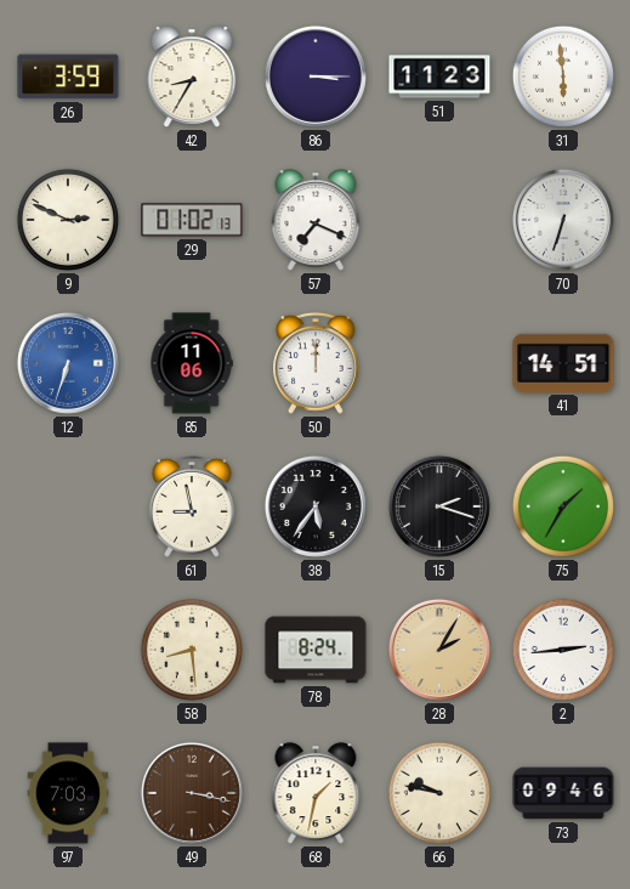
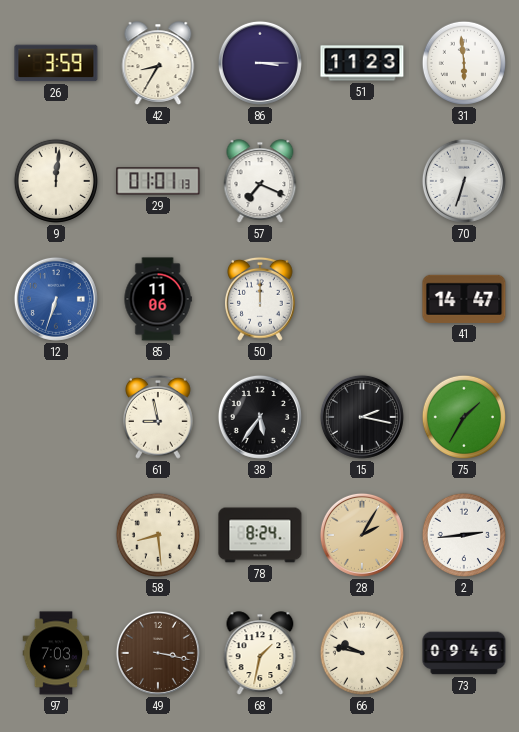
9: 2:49 -> 12:01
29: 01:02 -> 01:01
41: 14:51 -> 14:47
15: 2:18 -> 2:17
